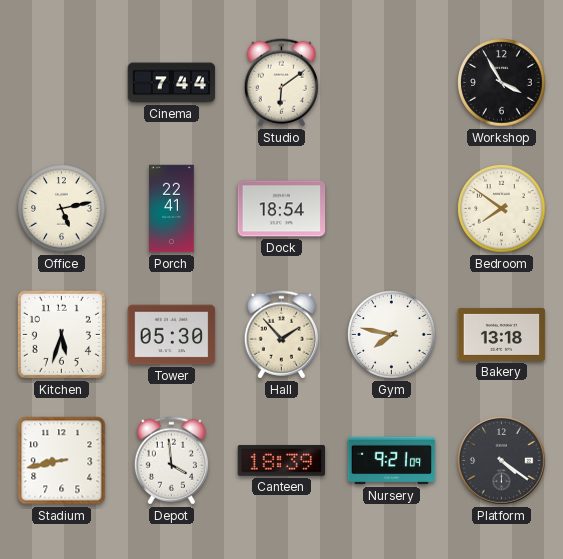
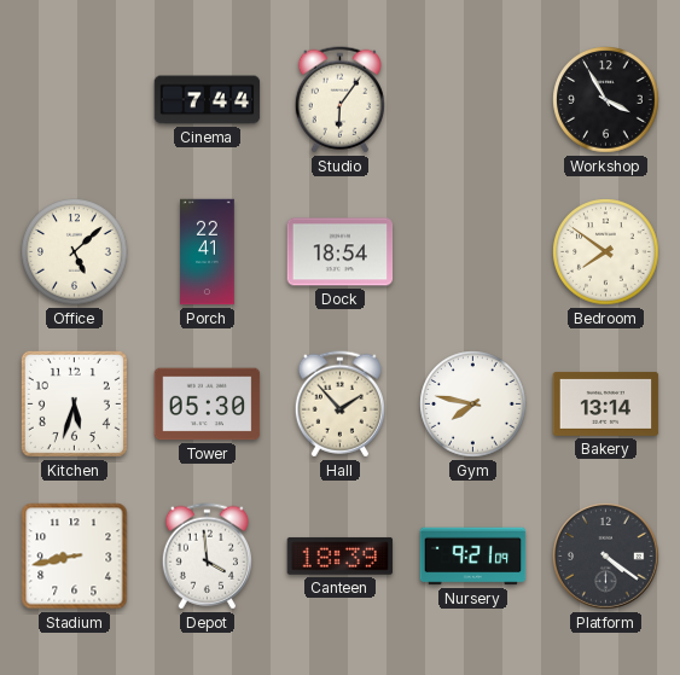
Studio: 6:09 -> 6:06
Office: 5:13 -> 5:08
Bakery: 13:18 -> 13:14
